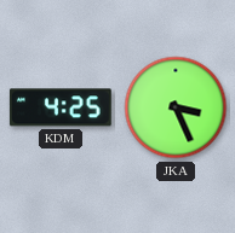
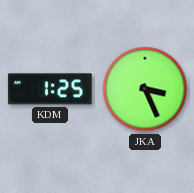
KDM: 4:25 -> 1:25
